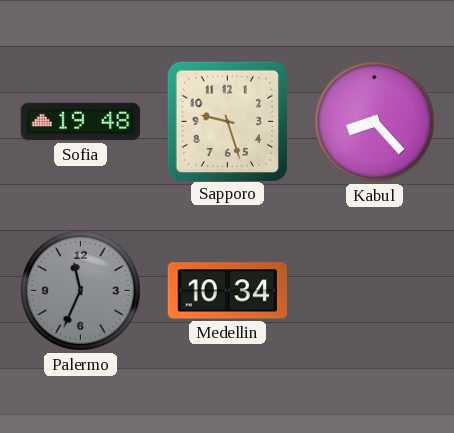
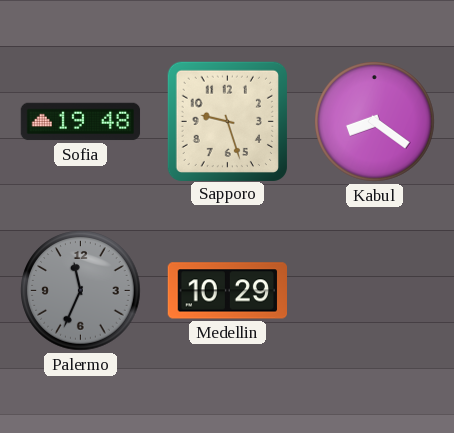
Kabul: 8:23 -> 8:21
Medellin: 10:34 -> 10:29
